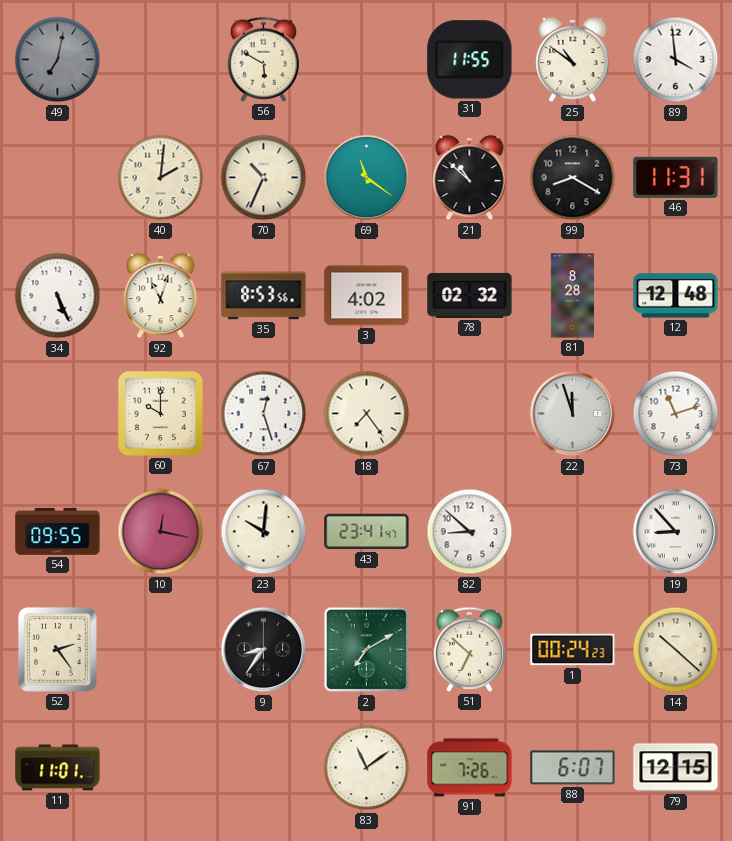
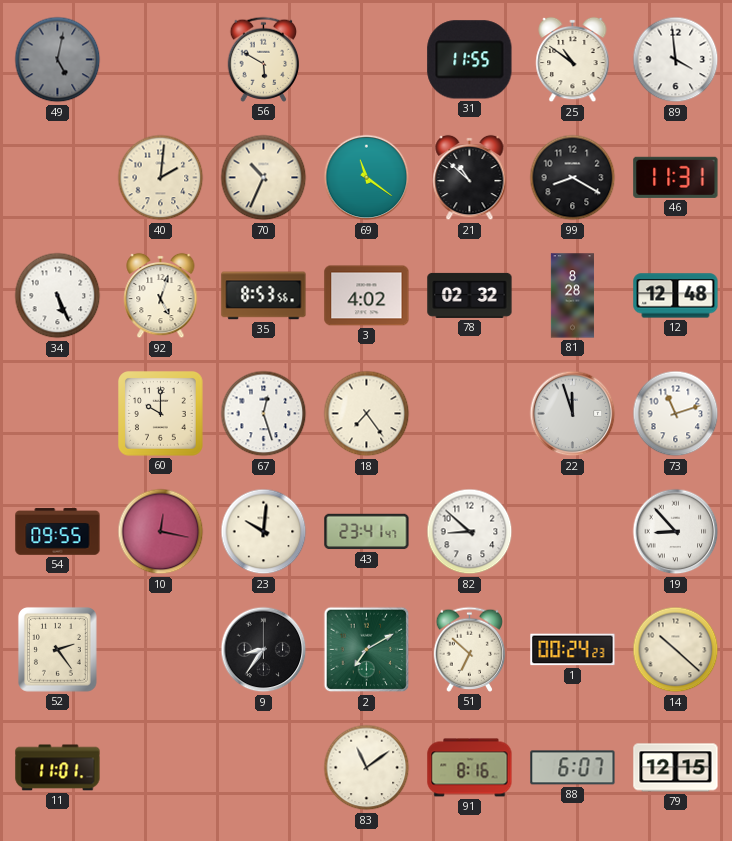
49: 7:02 -> 5:02
92: 11:03 -> 5:03
91: 7:26 -> 8:16
